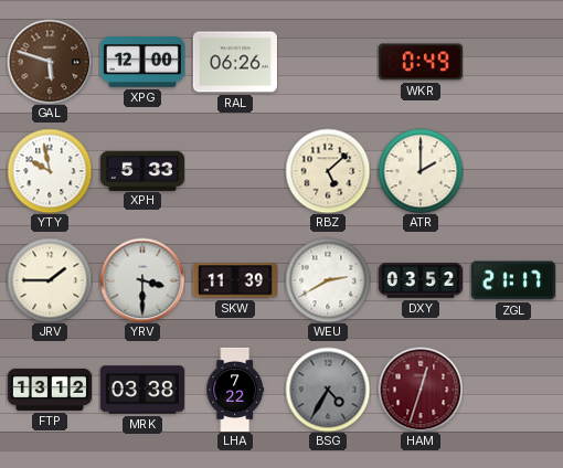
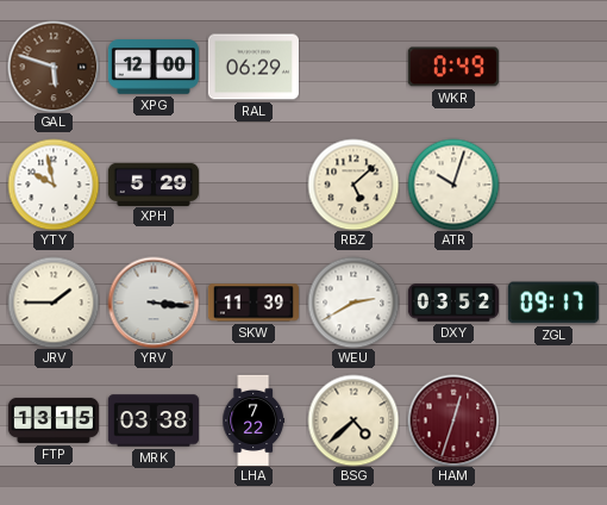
RAL: 06:26 -> 06:29
XPH: 5:33 -> 5:29
ATR: 2:00 -> 10:03
YRV: 3:30 -> 3:16
ZGL: 21:17 -> 09:17
FTP: 13:12 -> 13:15
BSG: 4:35 -> 4:38
BSG dial: grey -> cream
